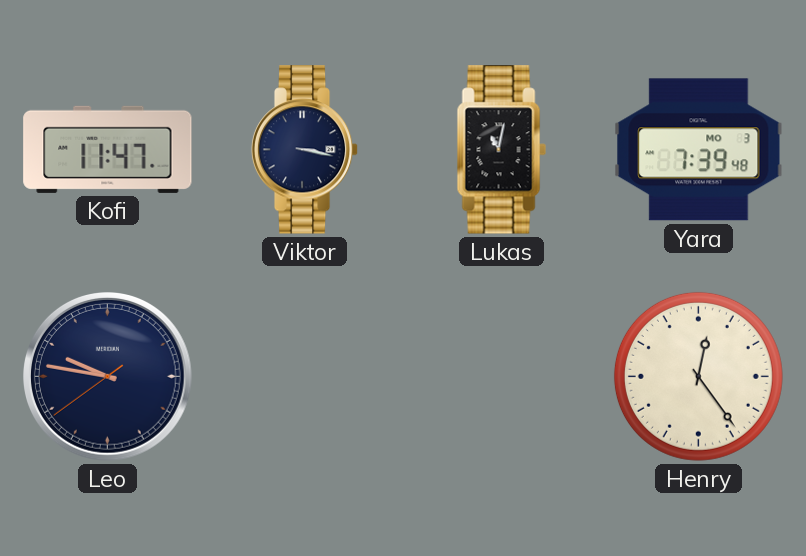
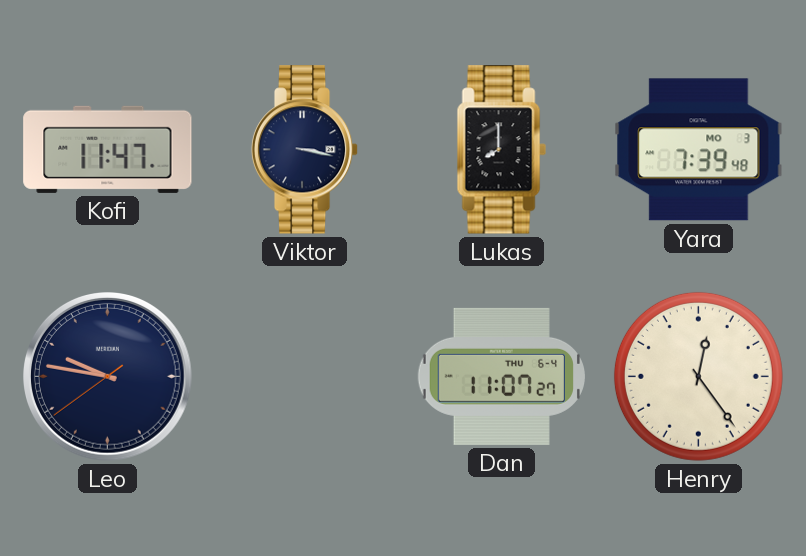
Lukas: 11:02 -> 8:00
Dan: none -> 11:07
